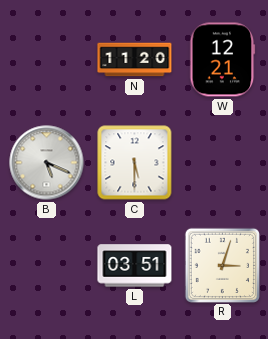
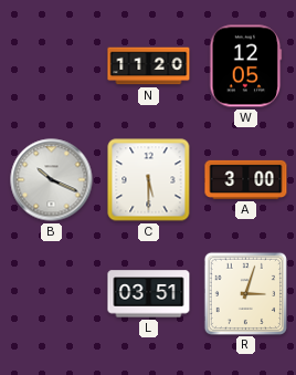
W: 12:21 -> 12:05
B: 5:19 -> 10:19
A: none -> 3:00
